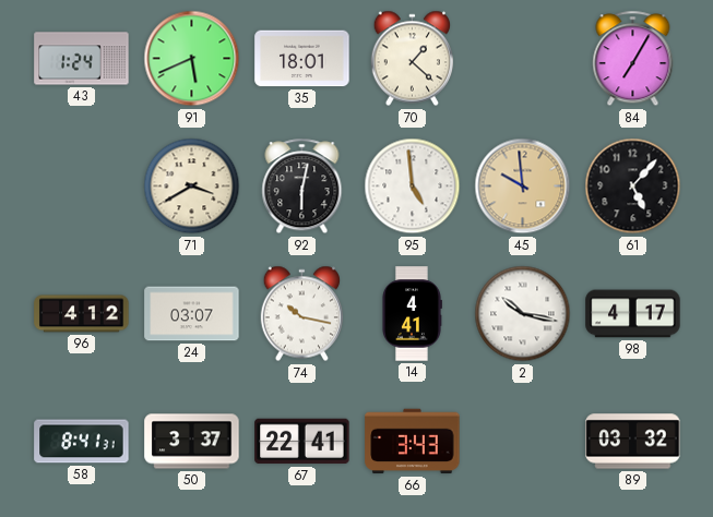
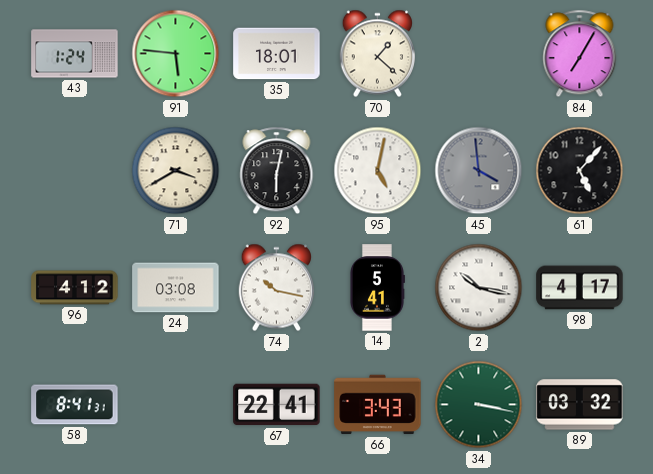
91: 5:41 -> 5:46
95: 4:59 -> 5:02
45: 9:59 -> 3:59
45 dial: champagne -> grey
24: 03:07 -> 03:08
14: 4:41 -> 5:41
50: 3:37 -> none
34: none -> 3:17
